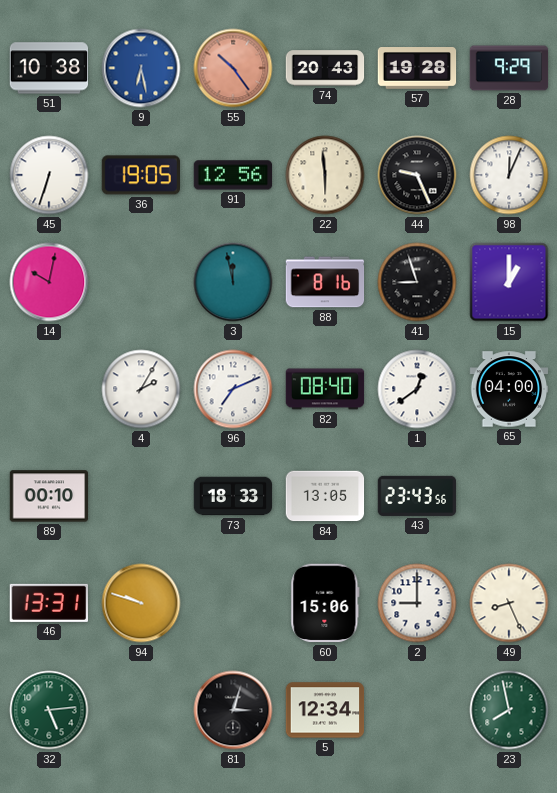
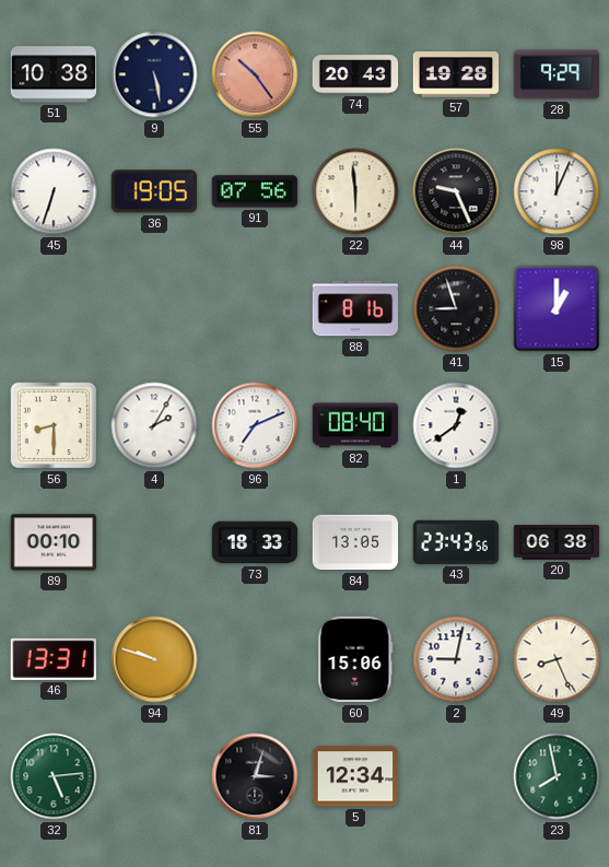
9: 6:28 -> 5:28
9 dial: blue -> navy
91: 12:56 -> 07:56
14: 10:02 -> none
3: 11:58 -> none
56: none -> 8:30
65: 04:00 -> none
20: none -> 06:38
2: 9:00 -> 9:02
